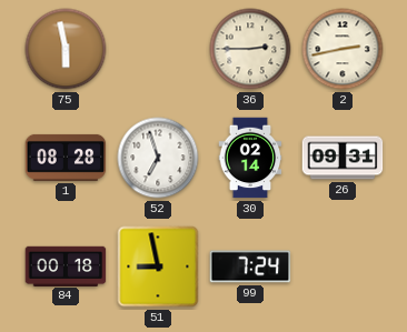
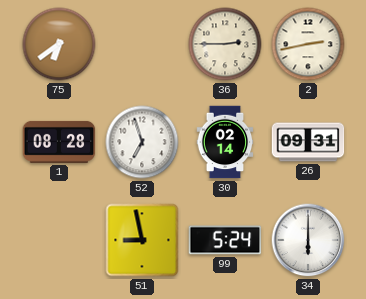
75: 5:58 -> 6:39
84: 00:18 -> none
99: 7:24 -> 5:24
34: none -> 6:00
